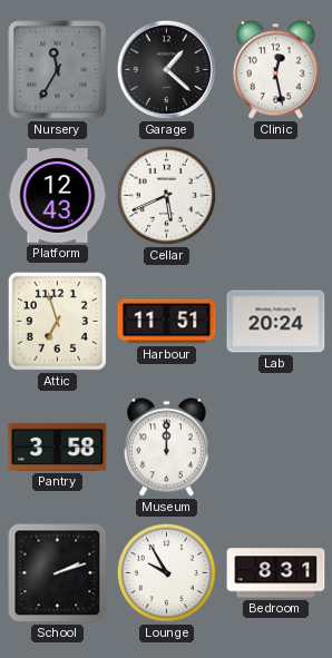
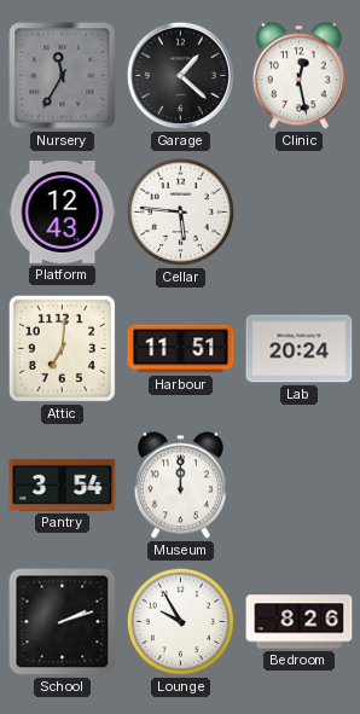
Cellar: 5:41 -> 5:46
Attic: 6:57 -> 7:01
Pantry: 3:58 -> 3:54
Bedroom: 8:31 -> 8:26
